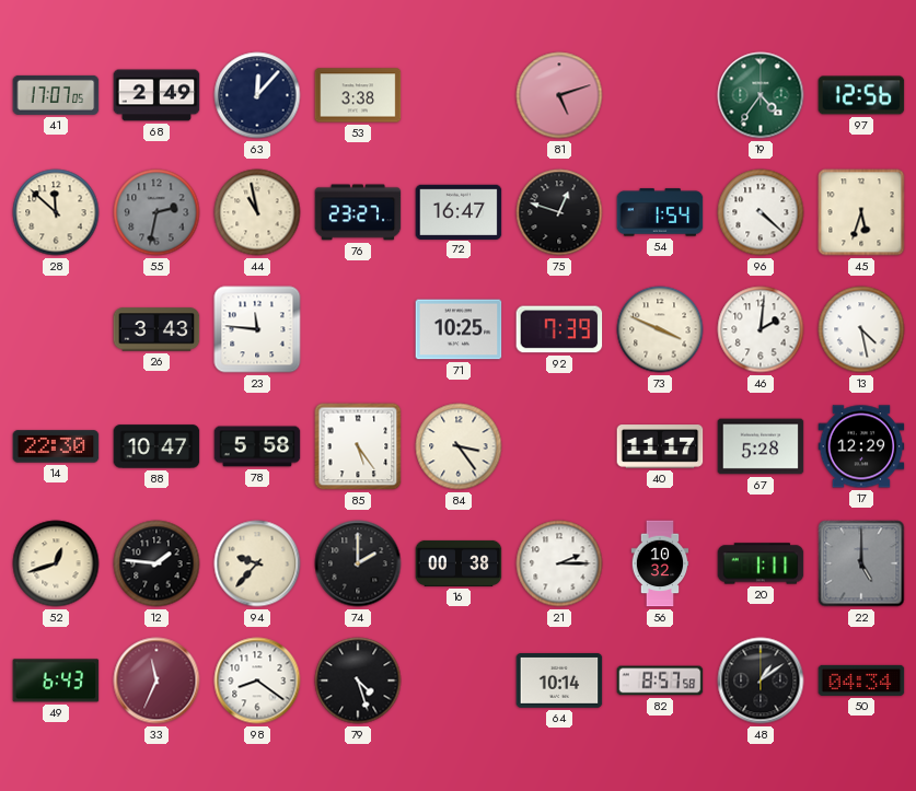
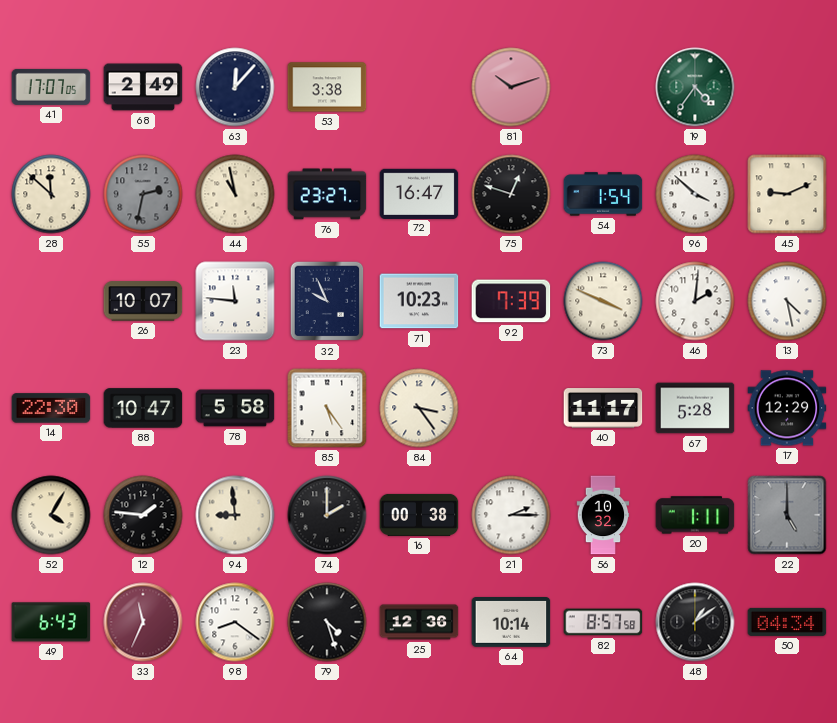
81: 5:12 -> 10:12
97: 12:56 -> none
96: 4:22 -> 3:52
45: 5:33 -> 9:11
26: 3:43 -> 10:07
32: none -> 9:56
71: 10:25 -> 10:23
52: 12:42 -> 4:05
94: 9:37 -> 8:59
25: none -> 12:36
